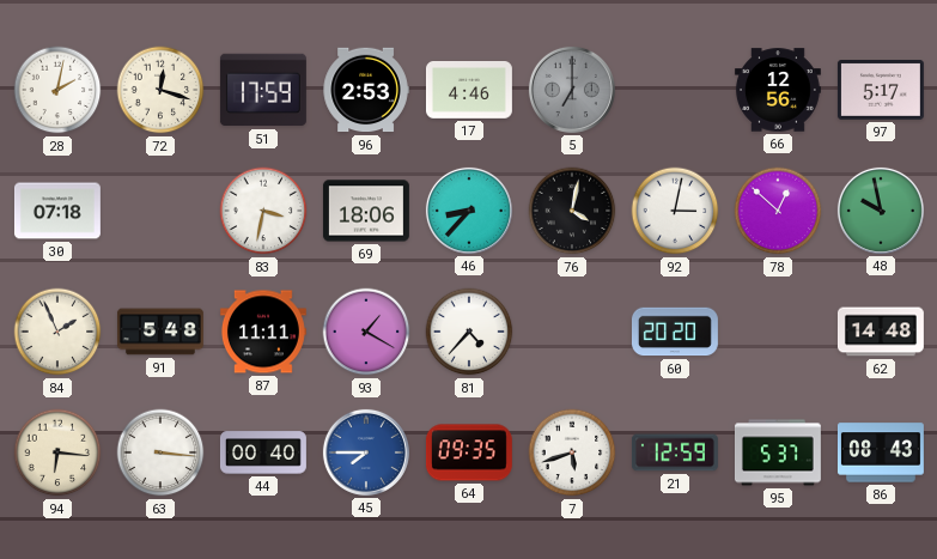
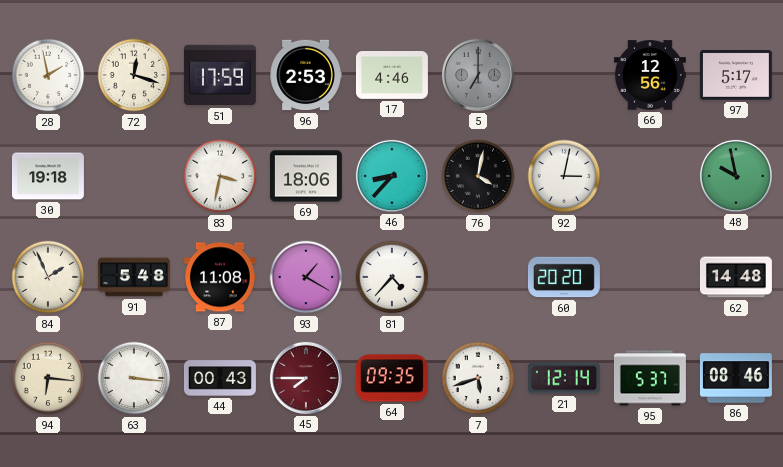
28: 2:02 -> 1:58
30: 07:18 -> 19:18
78: 12:52 -> none
87: 11:11 -> 11:08
44: 00:40 -> 00:43
45 dial: blue -> burgundy
21: 12:59 -> 12:14
86: 08:43 -> 08:46
